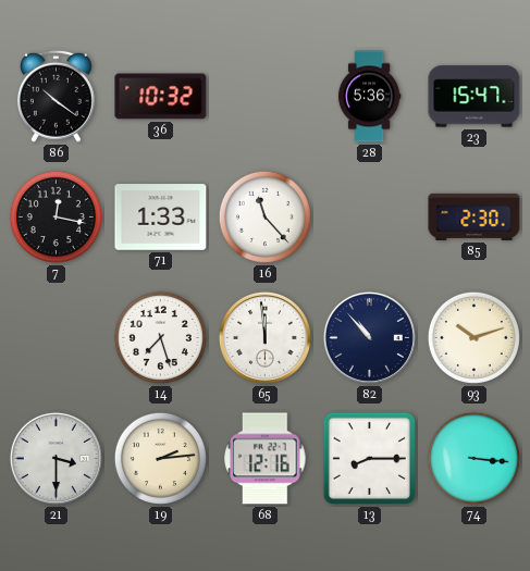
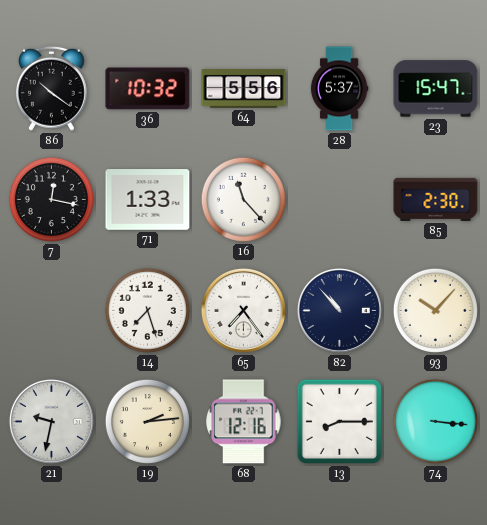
64: none -> 5:56
28: 5:36 -> 5:37
65: 11:59 -> 7:24
93: 10:12 -> 10:07
21: 3:30 -> 9:32
